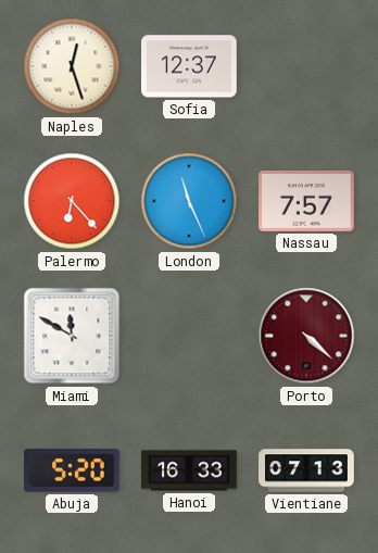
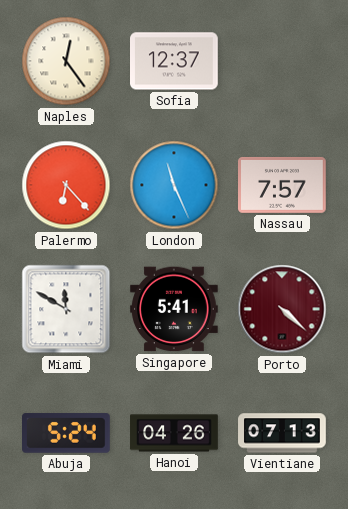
Naples: 12:27 -> 12:24
Singapore: none -> 5:41
Abuja: 5:20 -> 5:24
Hanoi: 16:33 -> 04:26
